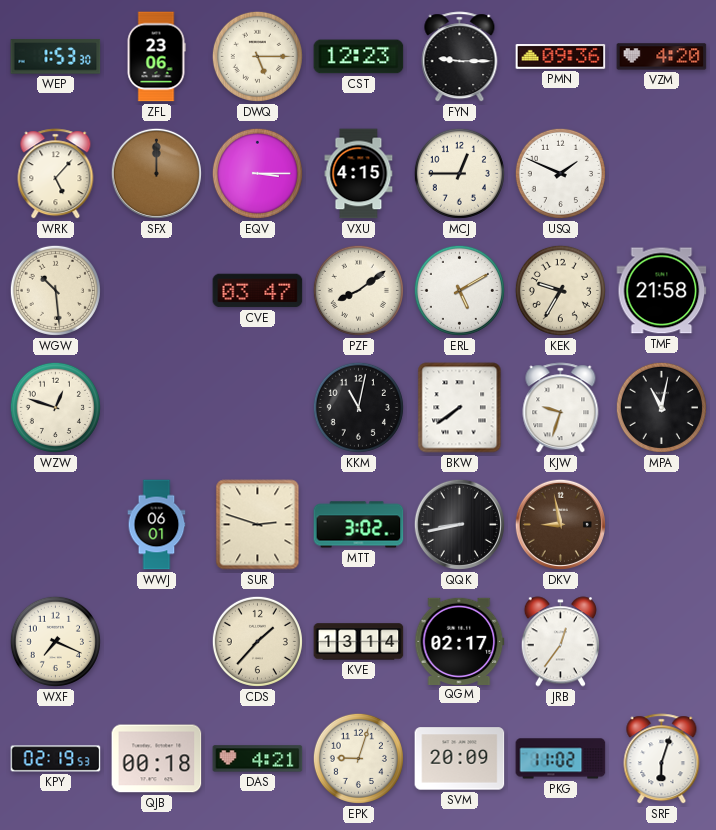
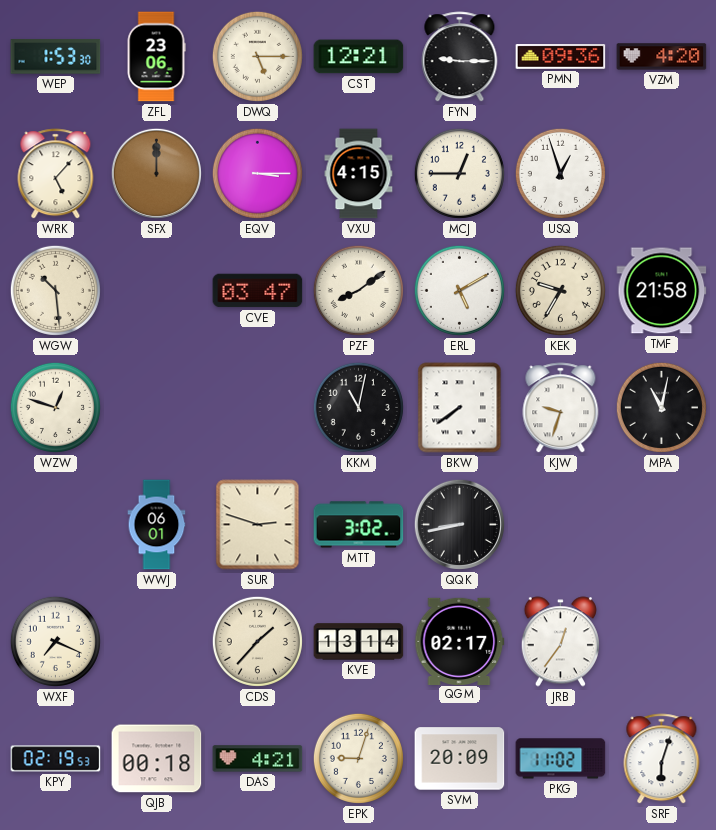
CST: 12:23 -> 12:21
USQ: 1:49 -> 12:57
DKV: 8:58 -> none
